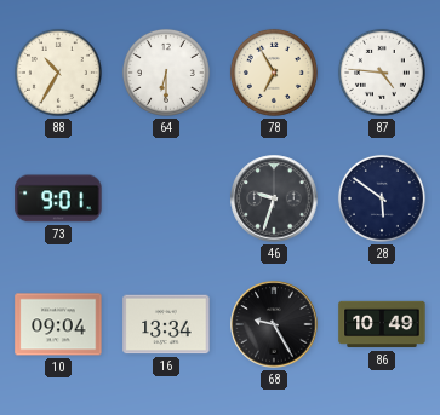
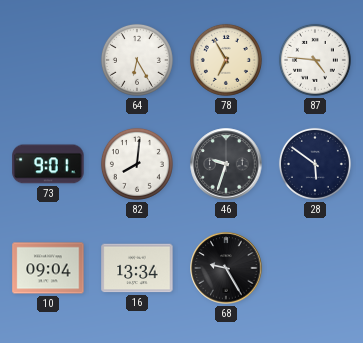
88: 10:35 -> none
64: 6:30 -> 6:25
82: none -> 8:01
86: 10:49 -> none
